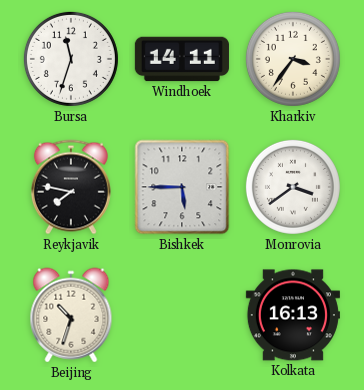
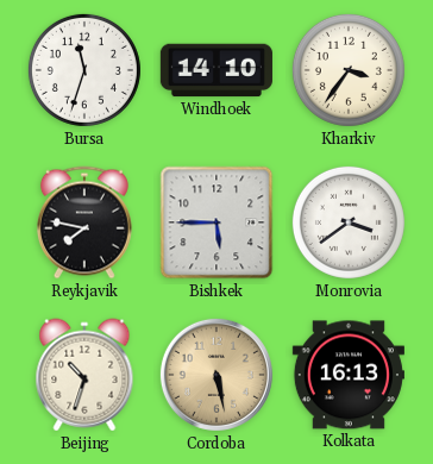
Windhoek: 14:11 -> 14:10
Cordoba: none -> 5:28
